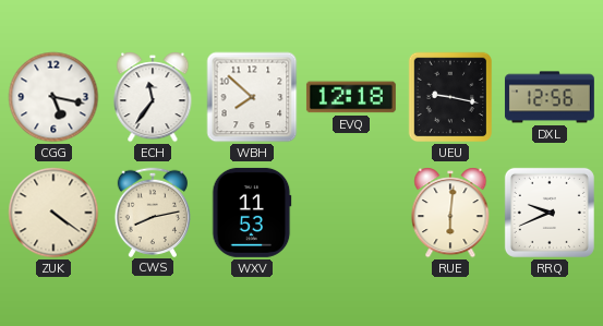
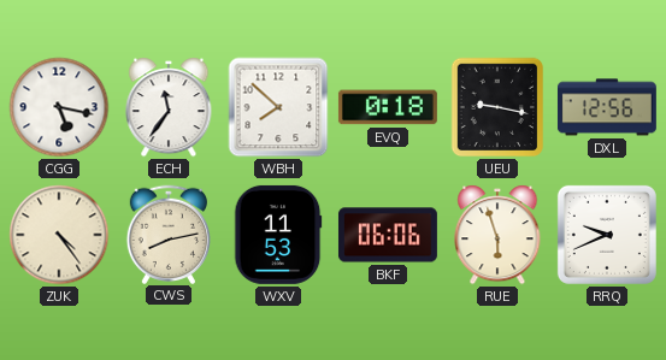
EVQ: 12:18 -> 0:18
ZUK: 4:21 -> 4:24
BKF: none -> 06:06
RUE: 6:01 -> 5:57
